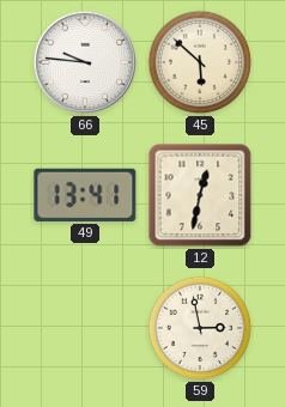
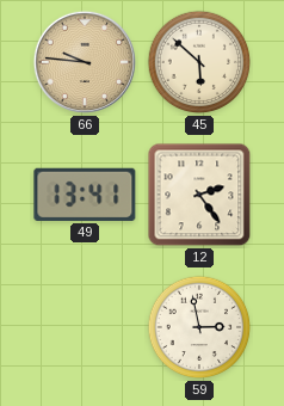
66 dial: white -> champagne
12: 12:32 -> 2:24
